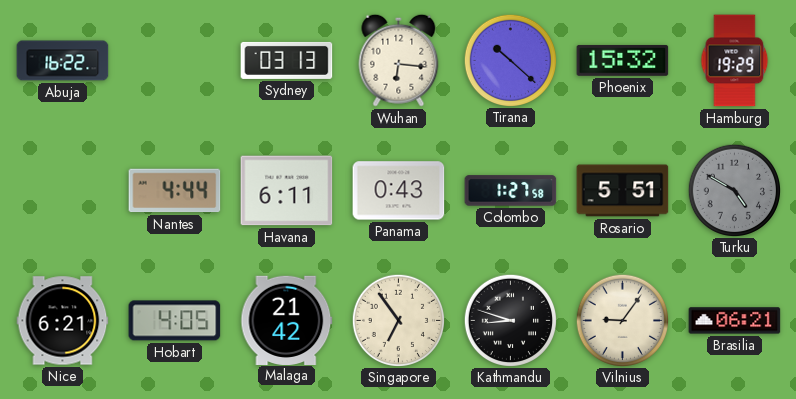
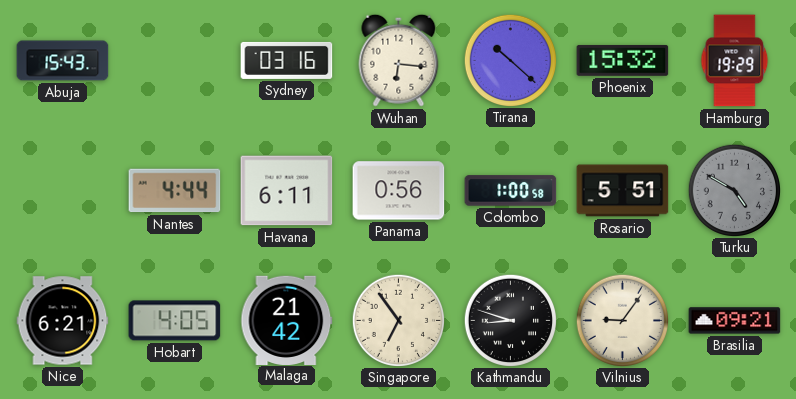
Abuja: 16:22 -> 15:43
Sydney: 03:13 -> 03:16
Panama: 0:43 -> 0:56
Colombo: 1:27 -> 1:00
Brasilia: 06:21 -> 09:21
